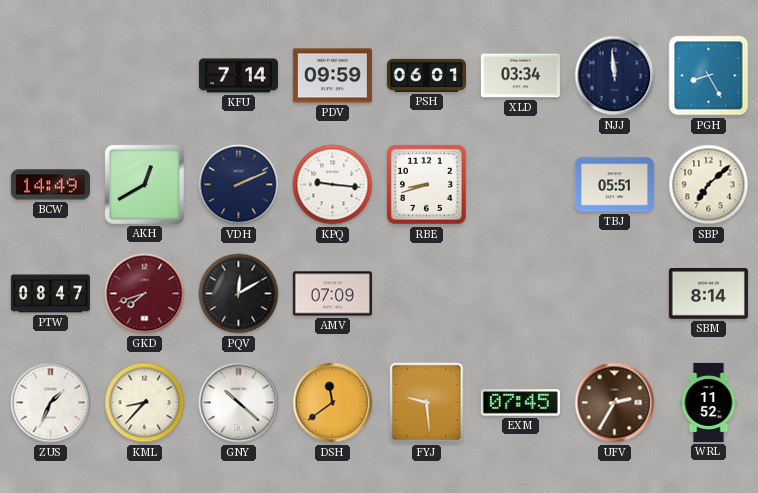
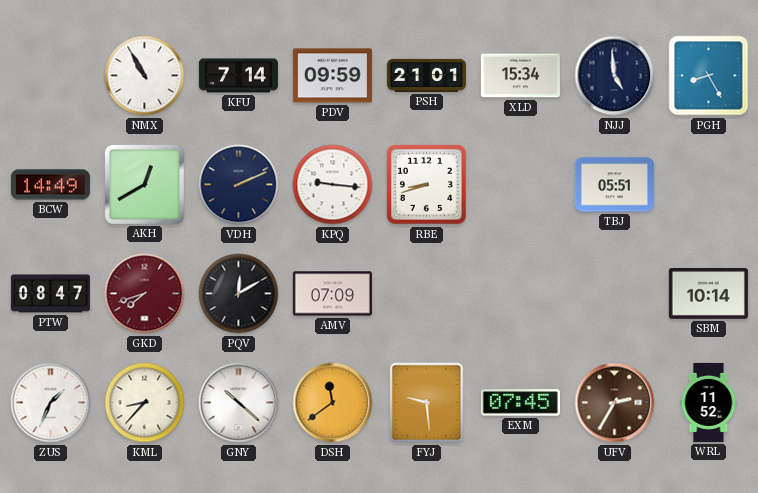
NMX: none -> 10:55
PSH: 06:01 -> 21:01
XLD: 03:34 -> 15:34
NJJ: 11:59 -> 4:59
SBP: 7:08 -> none
SBM: 8:14 -> 10:14
